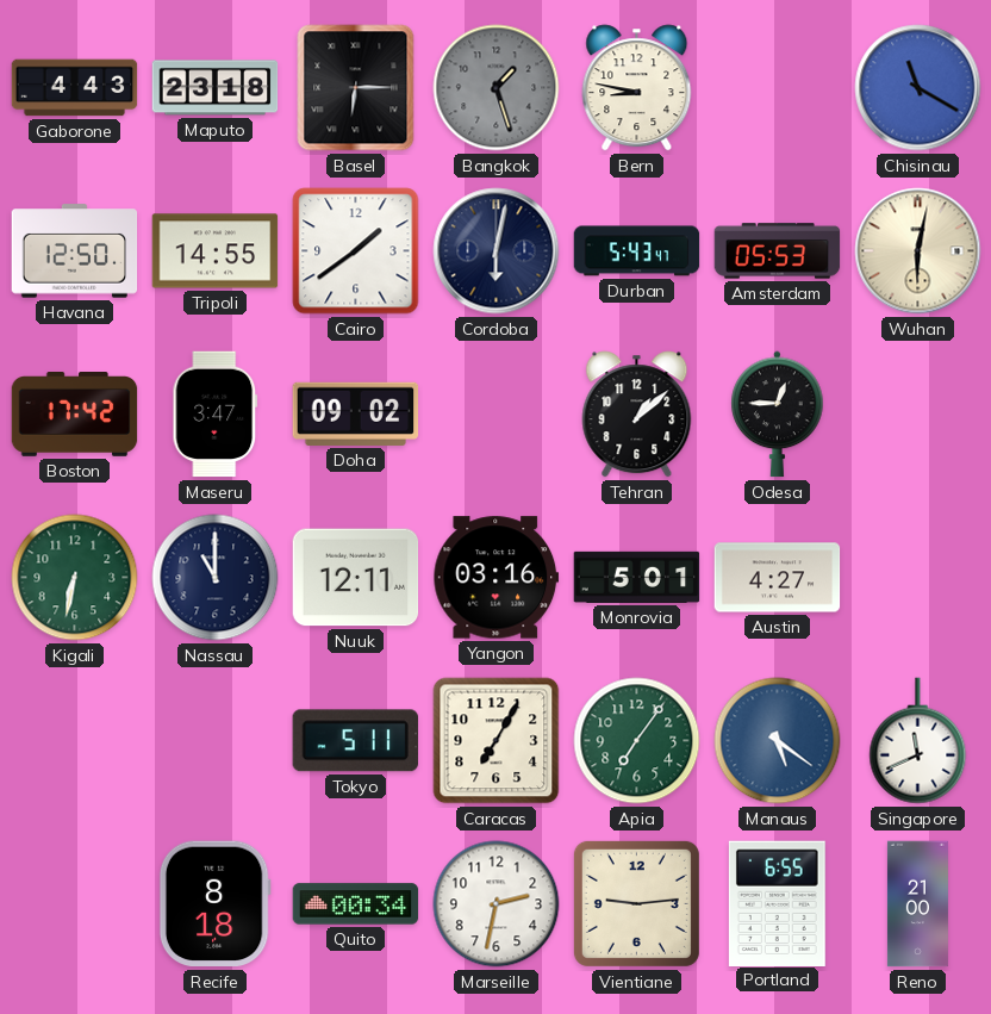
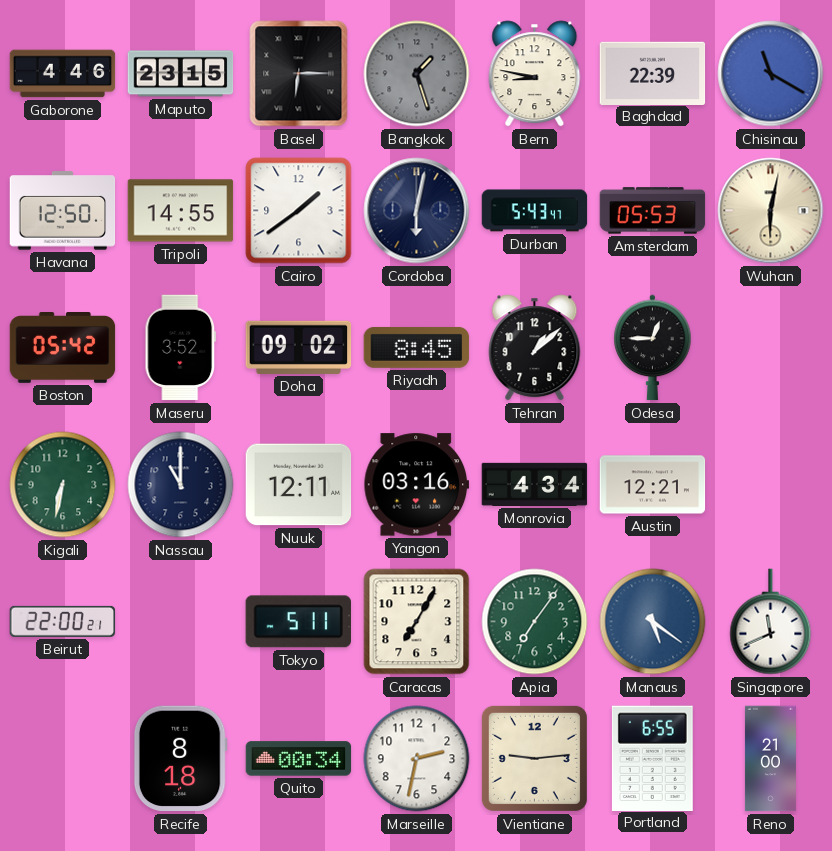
Gaborone: 4:43 -> 4:46
Maputo: 23:18 -> 23:15
Baghdad: none -> 22:39
Boston: 17:42 -> 05:42
Maseru: 3:47 -> 3:52
Riyadh: none -> 8:45
Monrovia: 5:01 -> 4:34
Austin: 4:27 -> 12:21
Beirut: none -> 22:00
